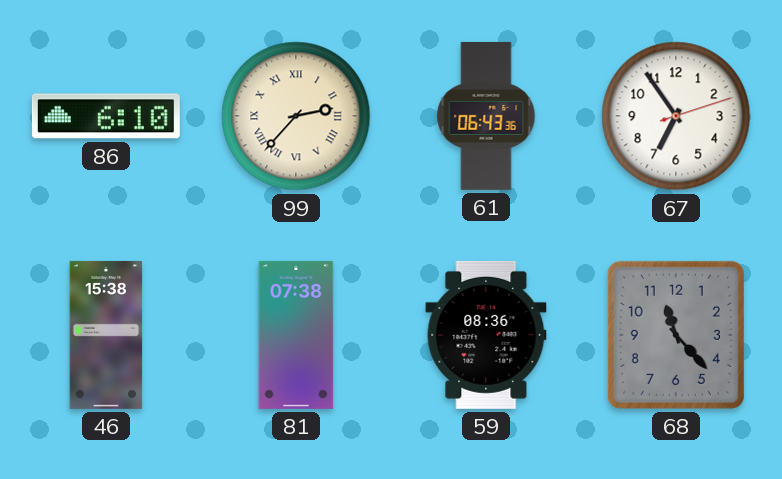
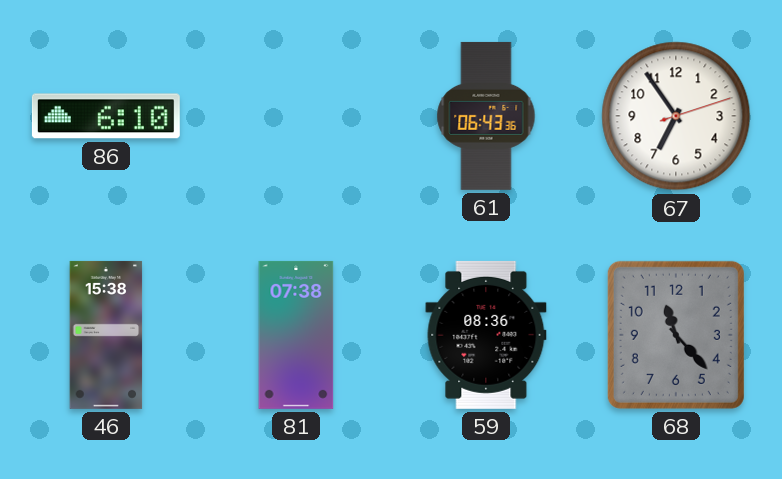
99: 2:37 -> none
